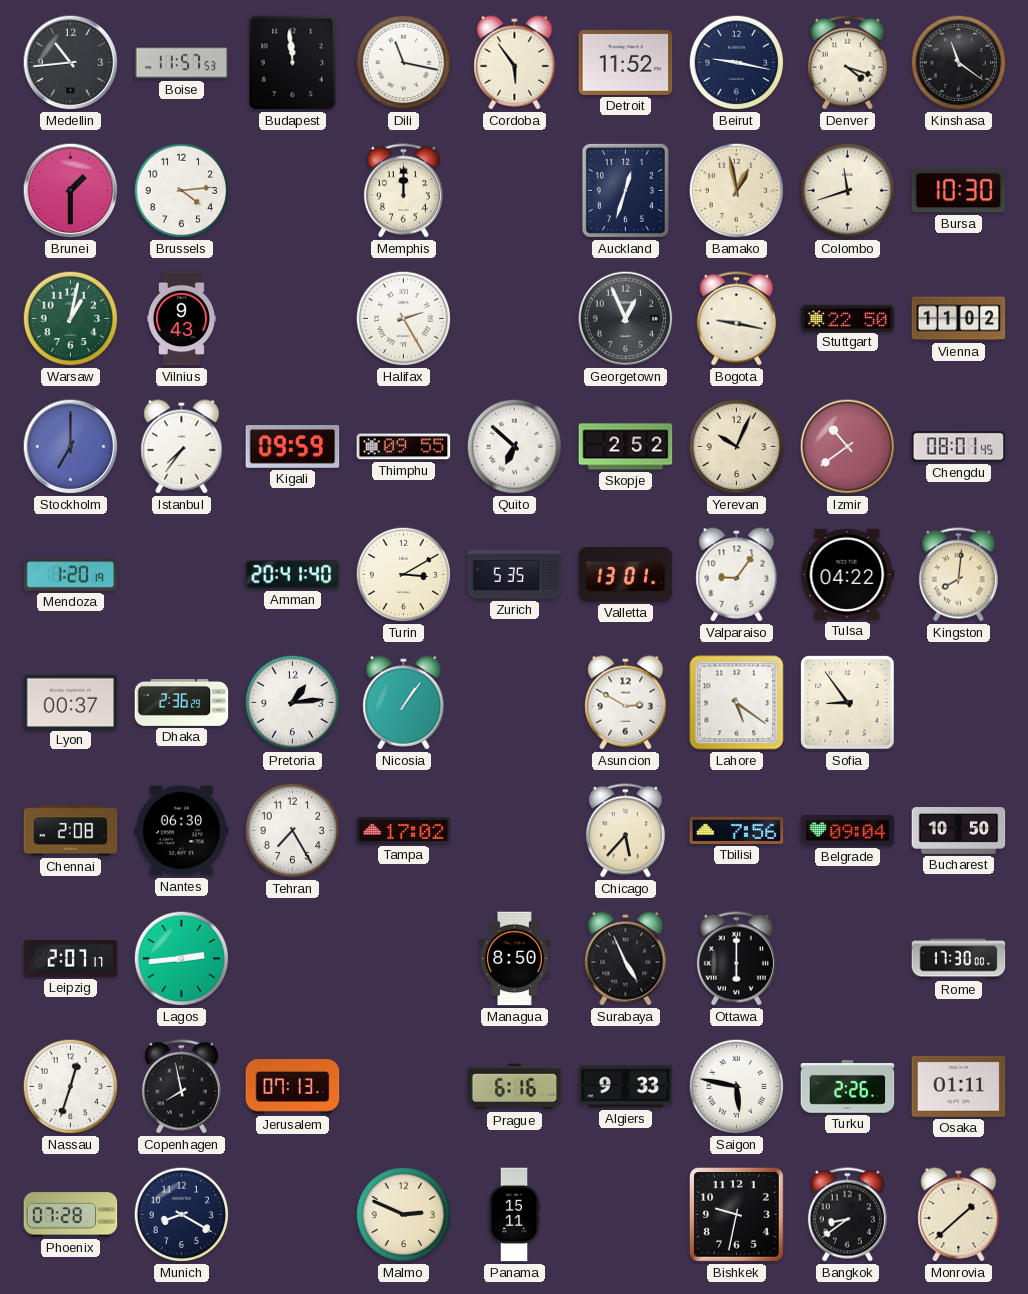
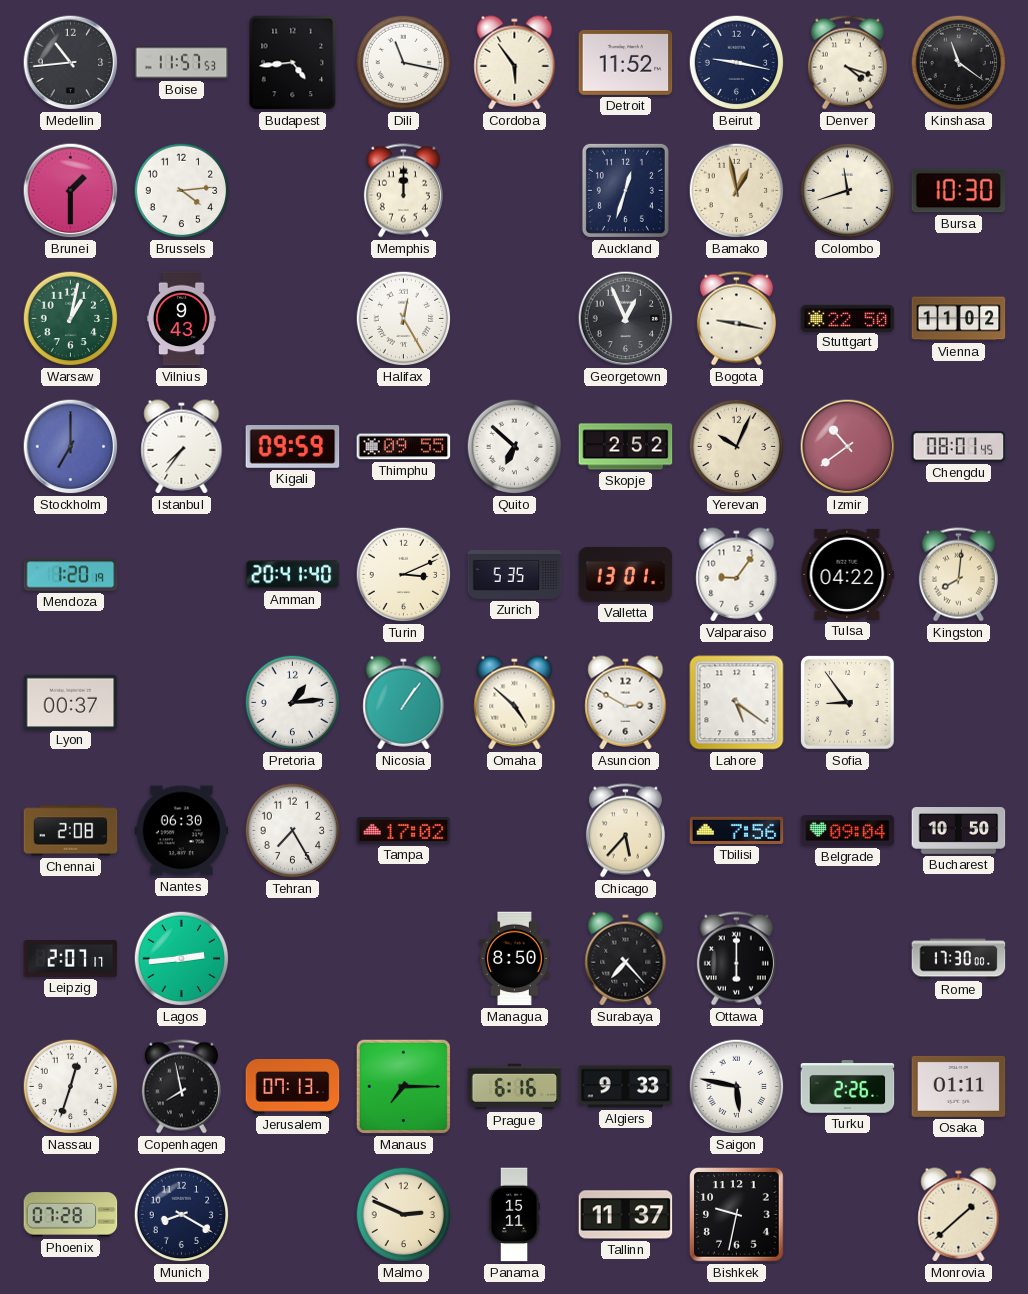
Budapest: 11:59 -> 4:44
Halifax: 2:25 -> 12:25
Turin: 3:10 -> 3:11
Dhaka: 2:36 -> none
Omaha: none -> 4:52
Surabaya: 4:56 -> 7:23
Manaus: none -> 7:15
Tallinn: none -> 11:37
Bangkok: 8:39 -> none
